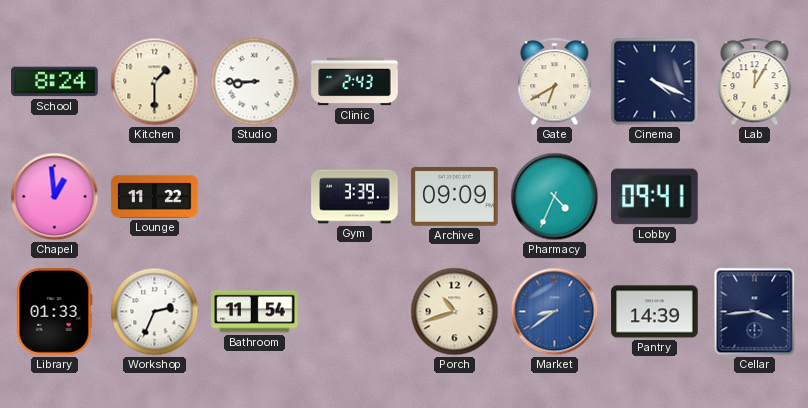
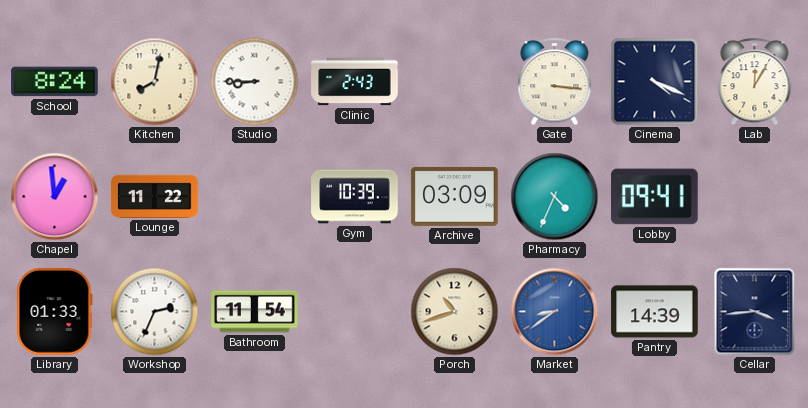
Kitchen: 1:30 -> 8:02
Gate: 6:40 -> 3:16
Gym: 3:39 -> 10:39
Archive: 09:09 -> 03:09
